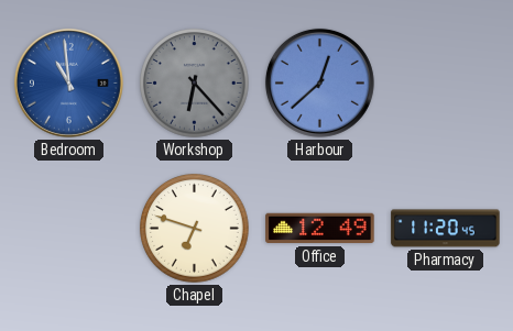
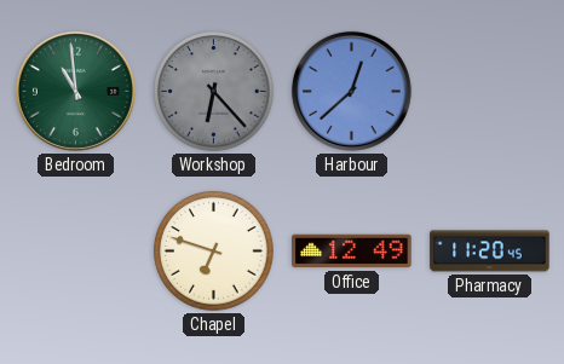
Bedroom dial: blue -> green
